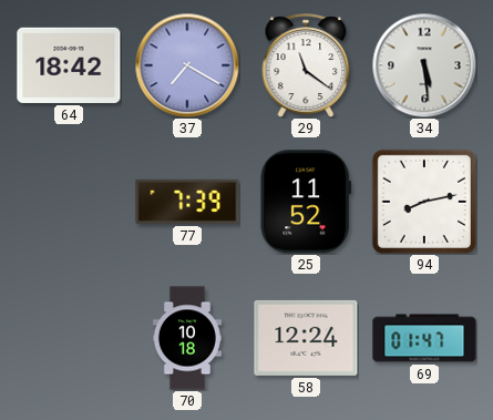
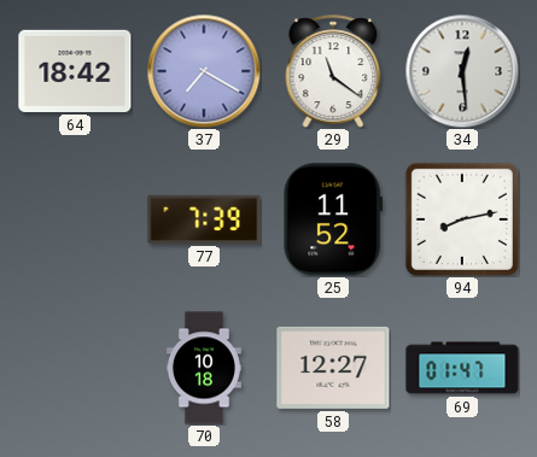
34: 5:29 -> 12:29
58: 12:24 -> 12:27
